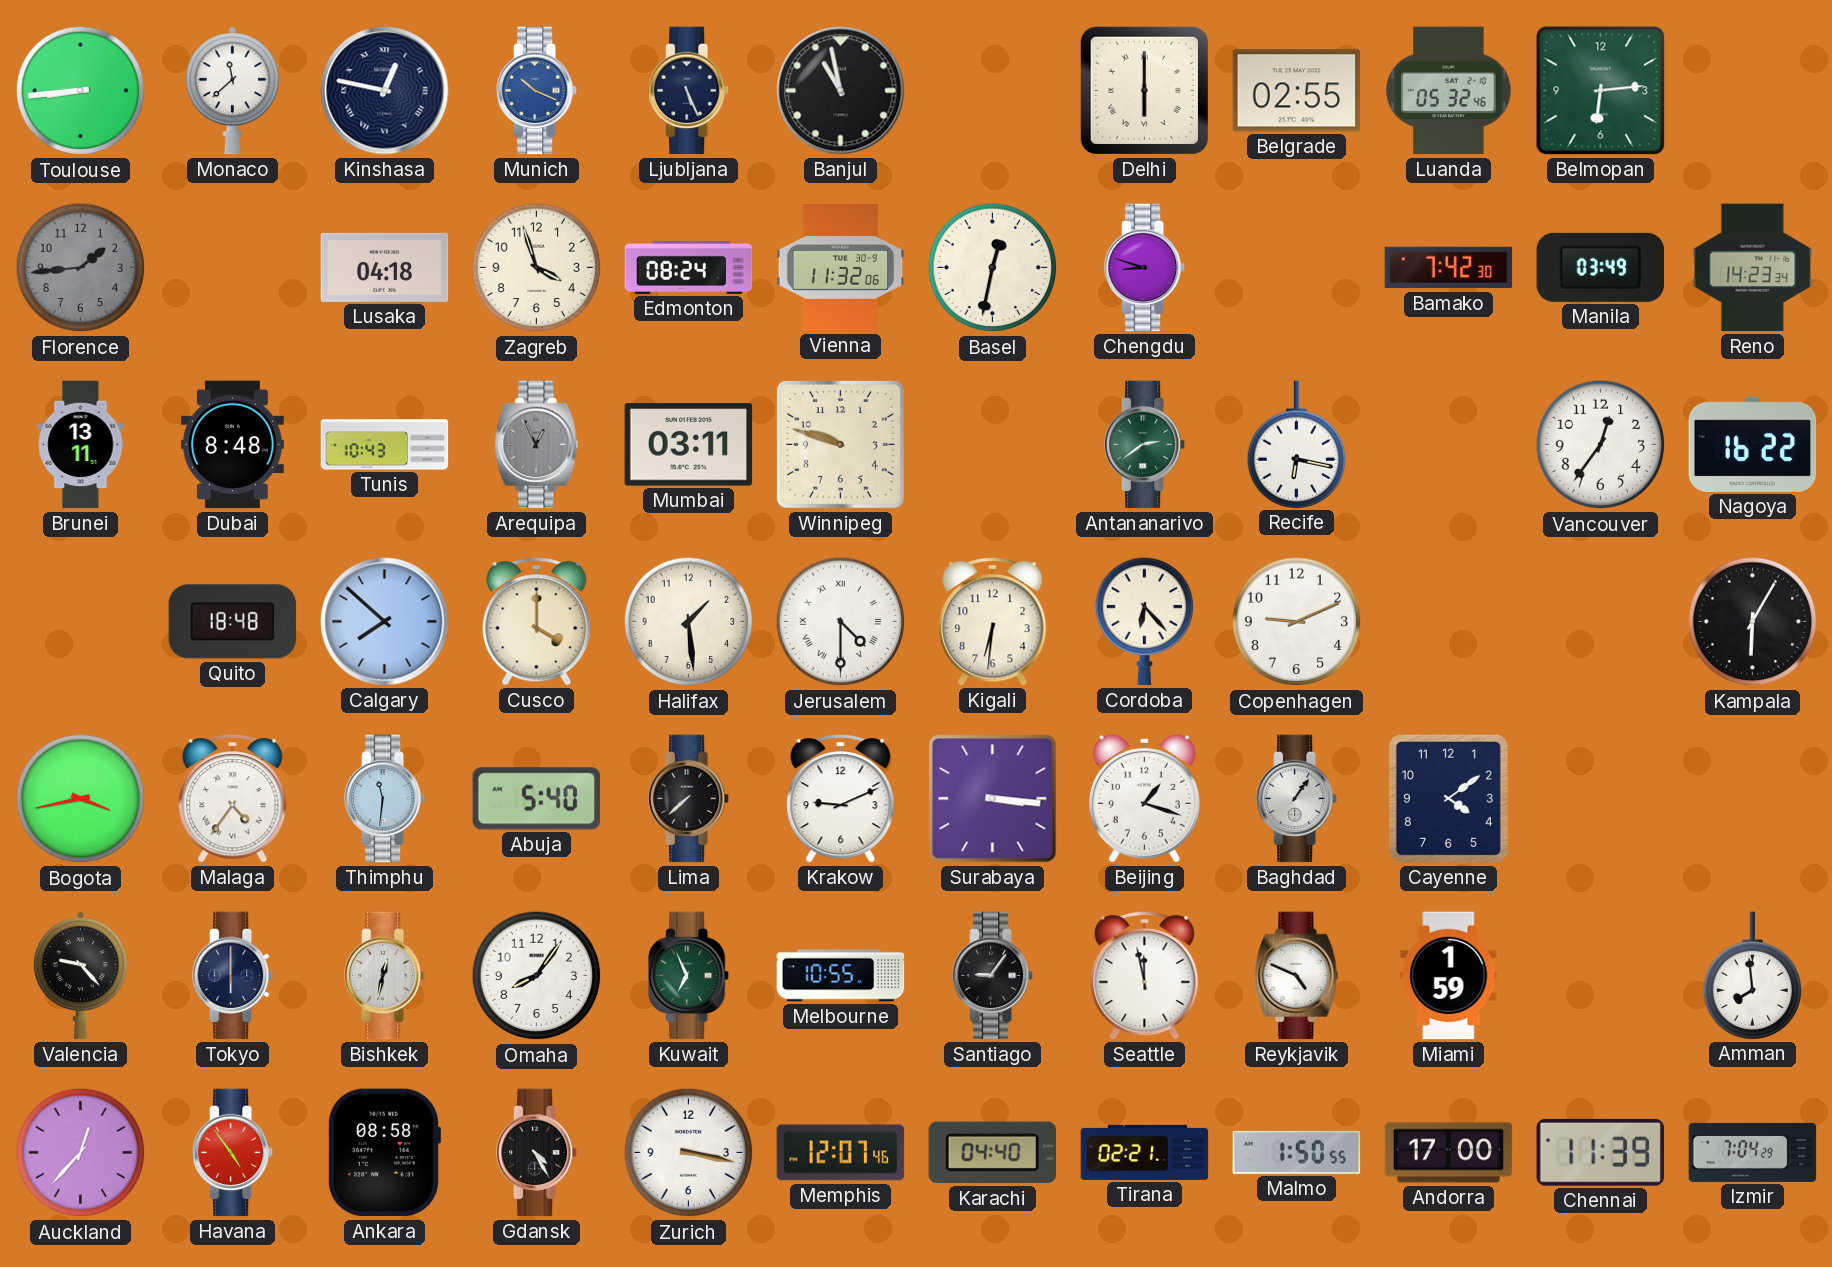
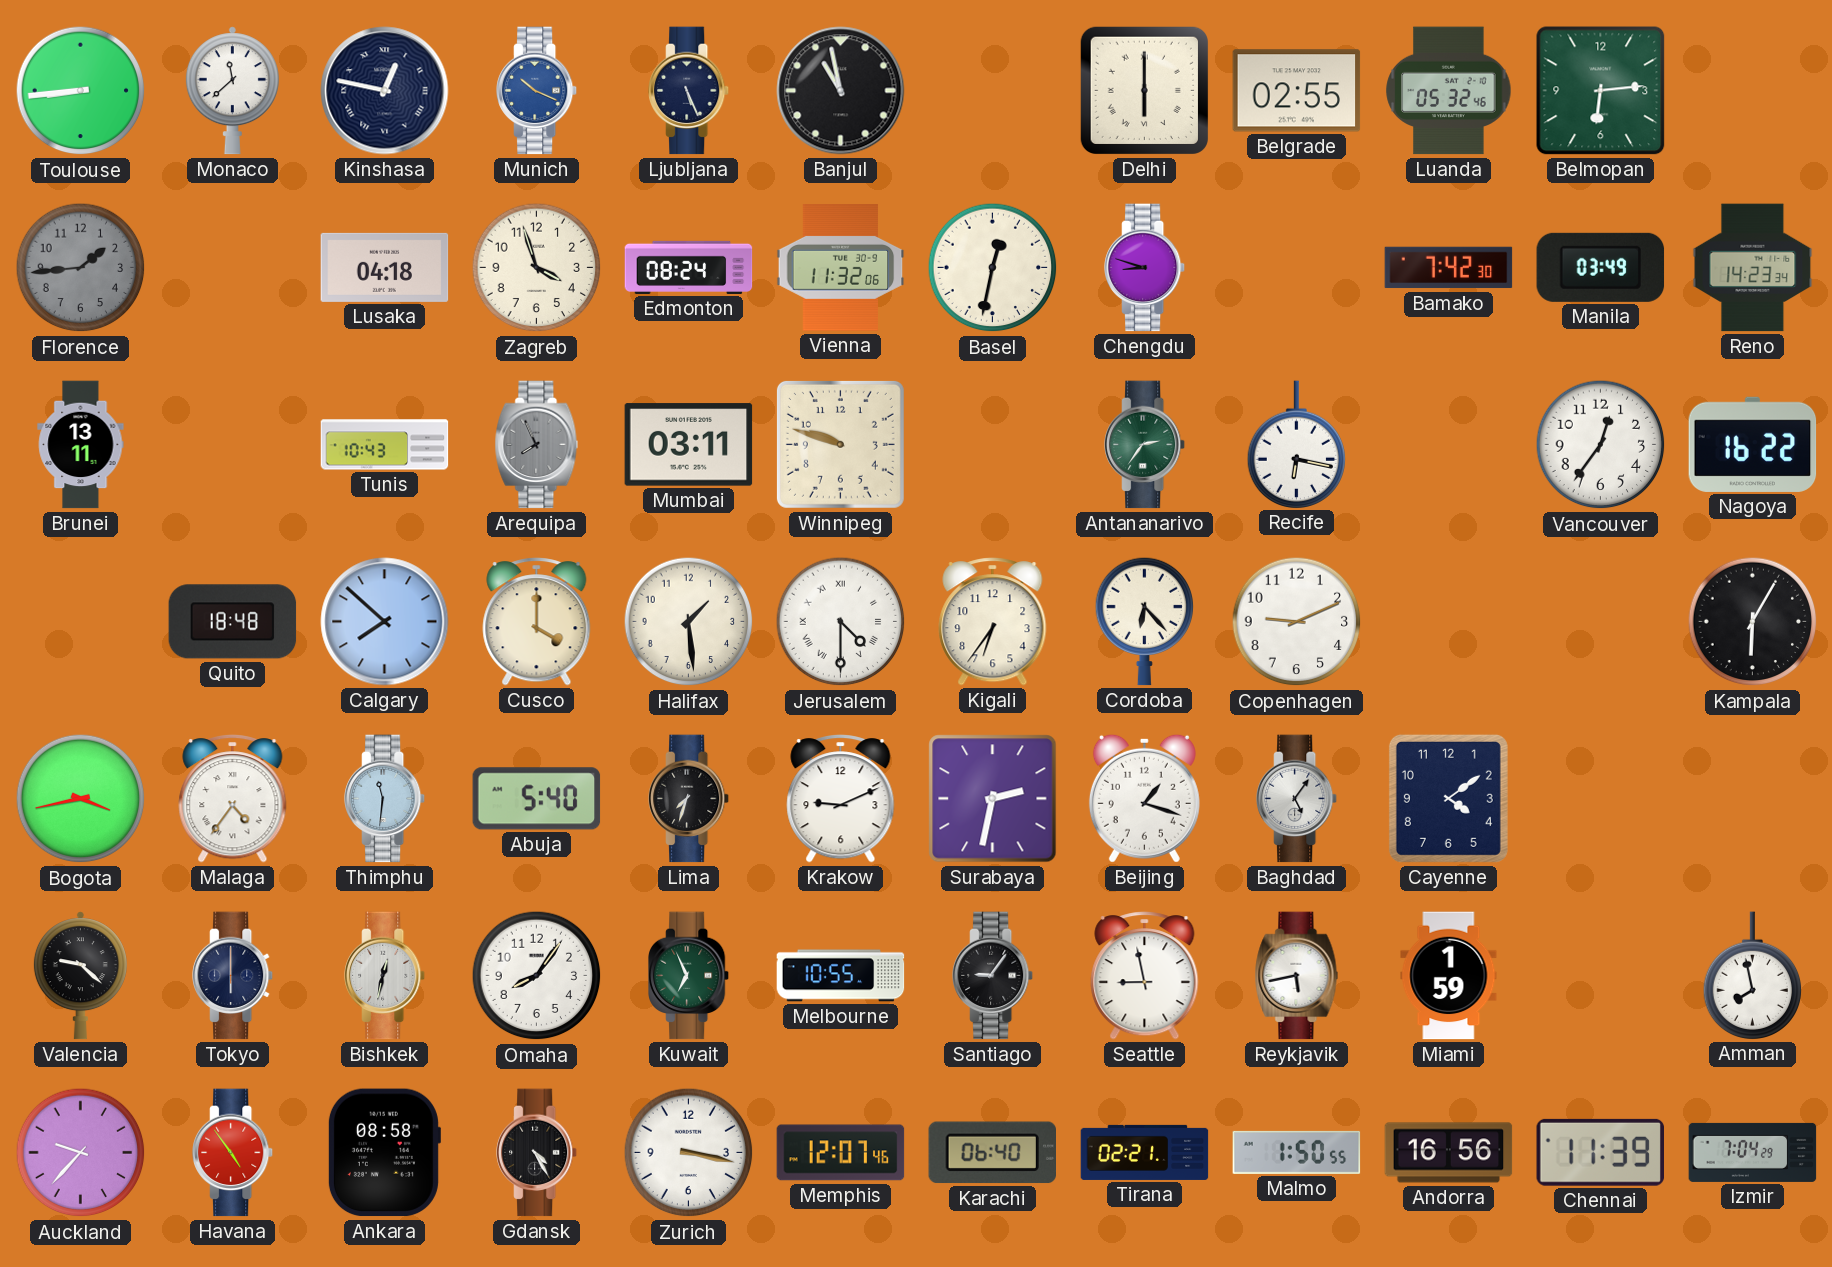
Dubai: 8:48 -> none
Arequipa: 12:56 -> 7:56
Antananarivo: 2:39 -> 2:36
Kigali: 6:31 -> 6:36
Lima: 7:38 -> 7:33
Surabaya: 3:16 -> 2:32
Baghdad: 1:06 -> 5:06
Valencia: 9:23 -> 9:22
Seattle: 11:58 -> 8:58
Reykjavik: 4:49 -> 5:43
Amman: 7:59 -> 7:58
Auckland: 12:37 -> 9:37
Karachi: 04:40 -> 06:40
Andorra: 17:00 -> 16:56
